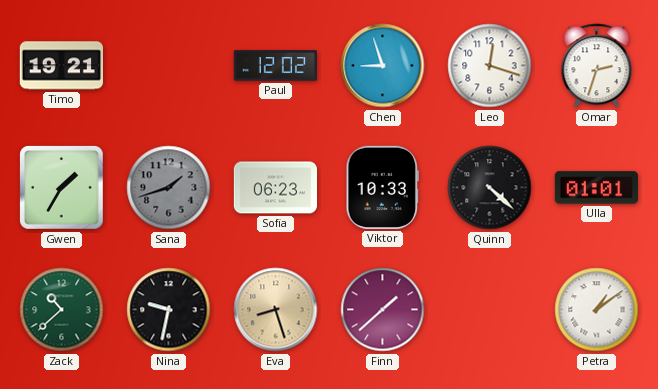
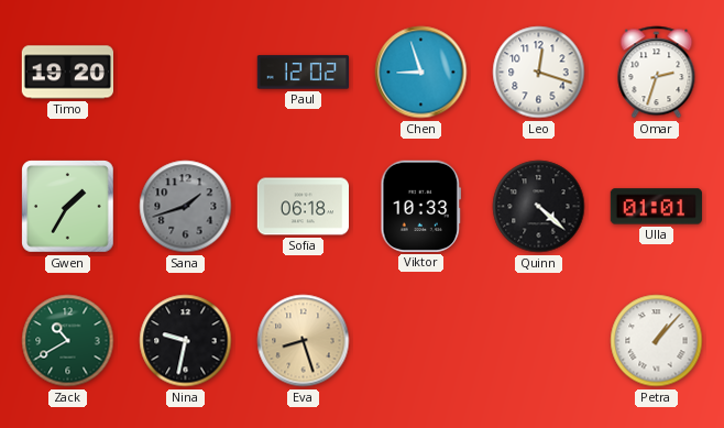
Timo: 19:21 -> 19:20
Sofia: 06:23 -> 06:18
Zack: 10:38 -> 10:40
Finn: 1:38 -> none
Petra: 1:09 -> 1:07
